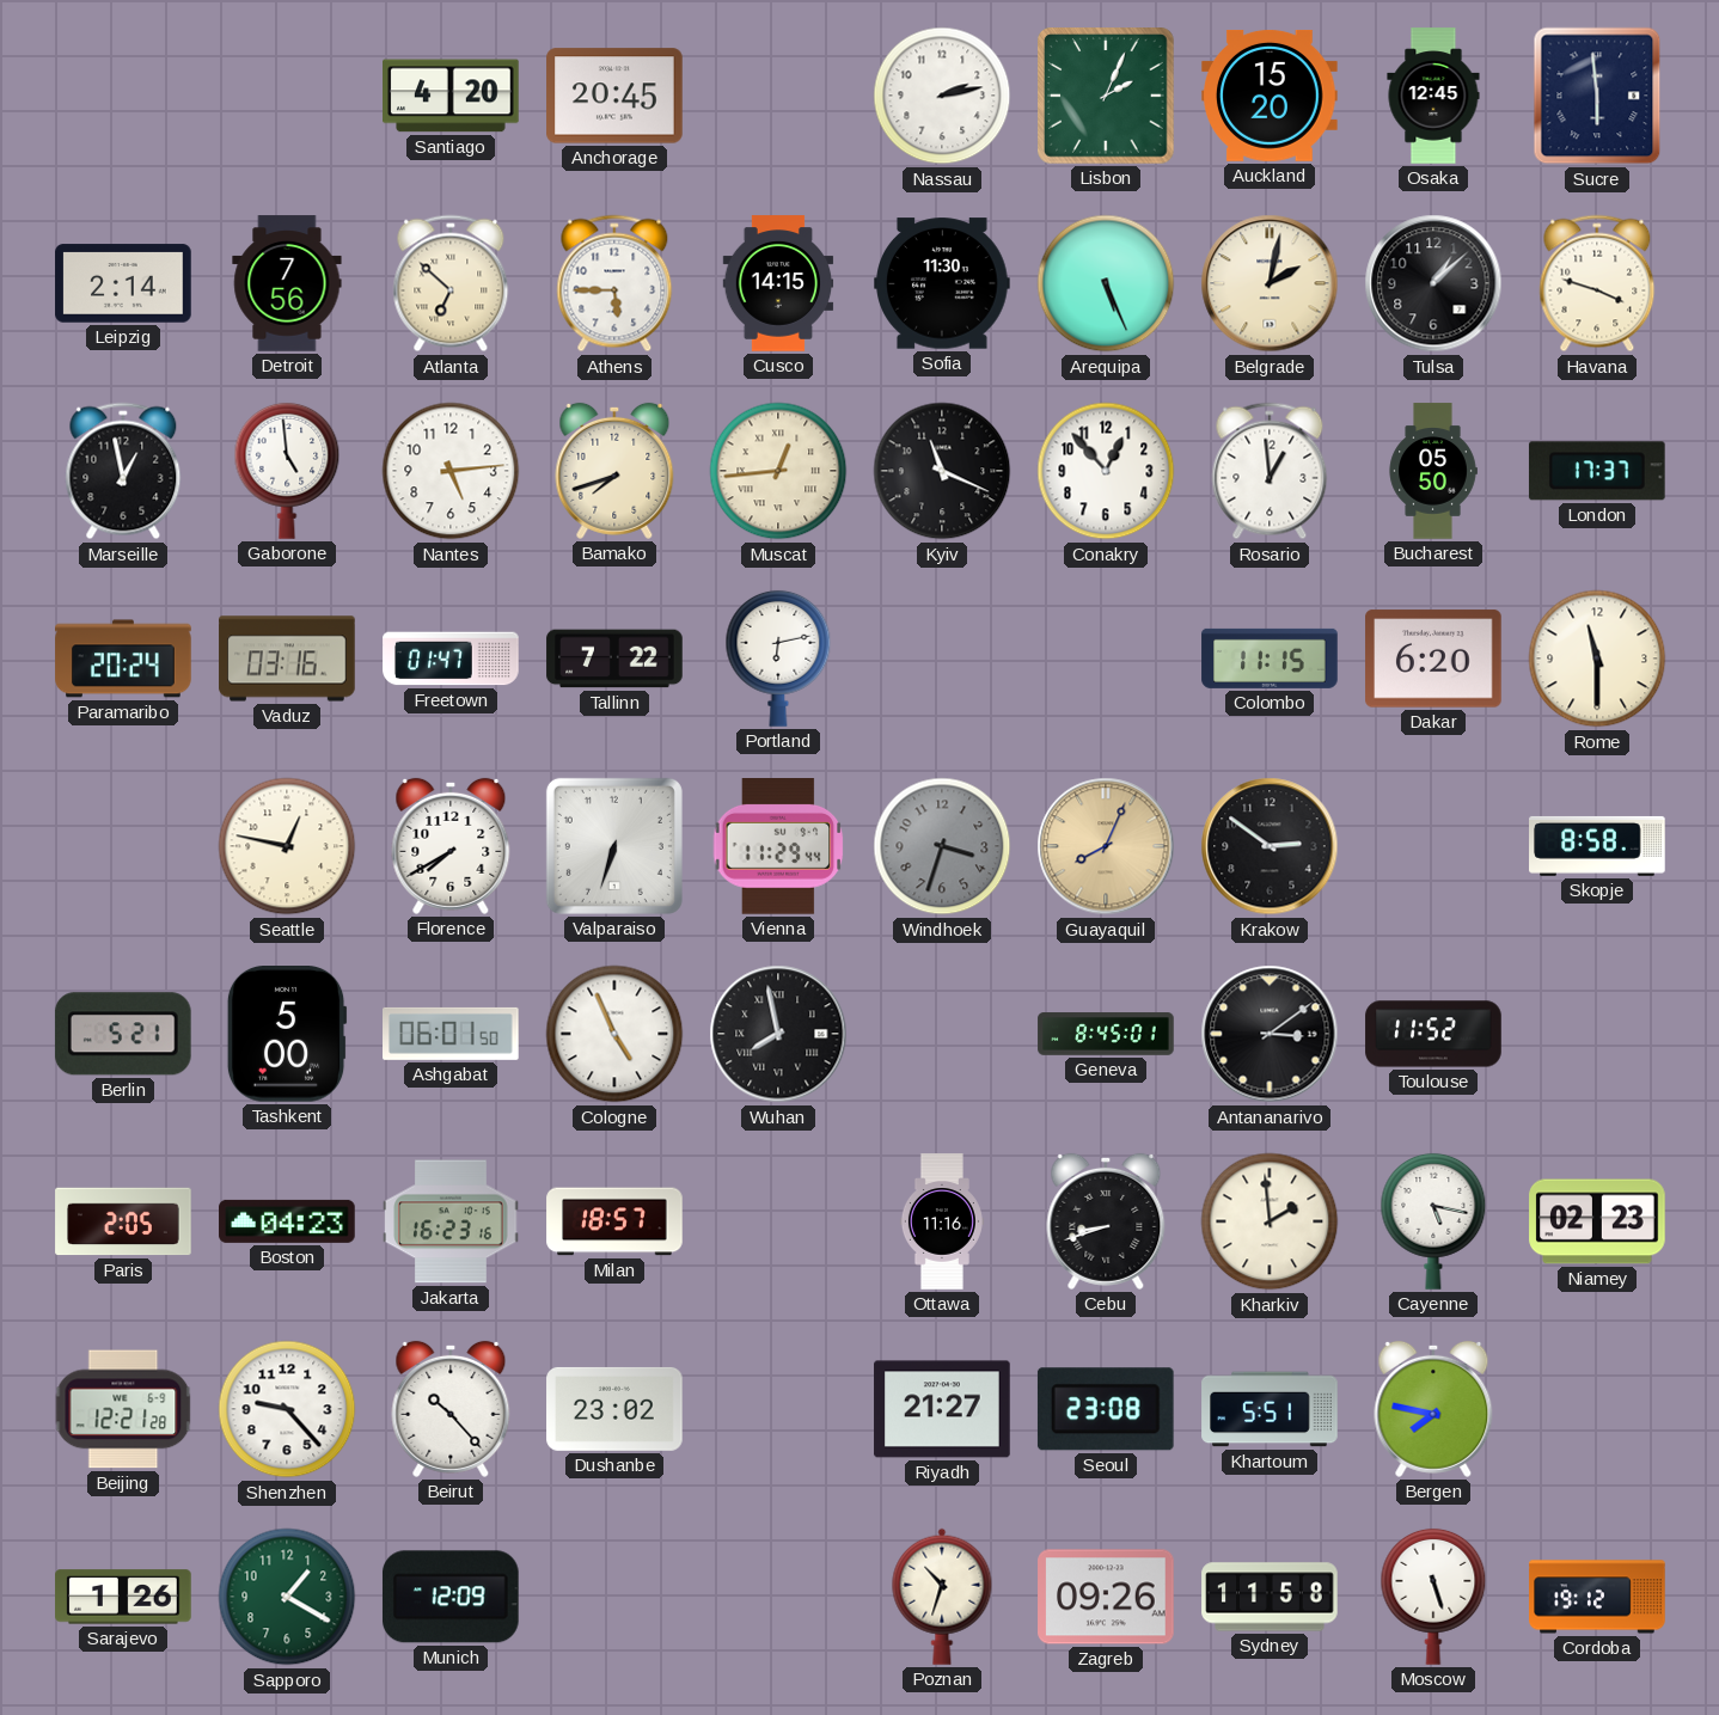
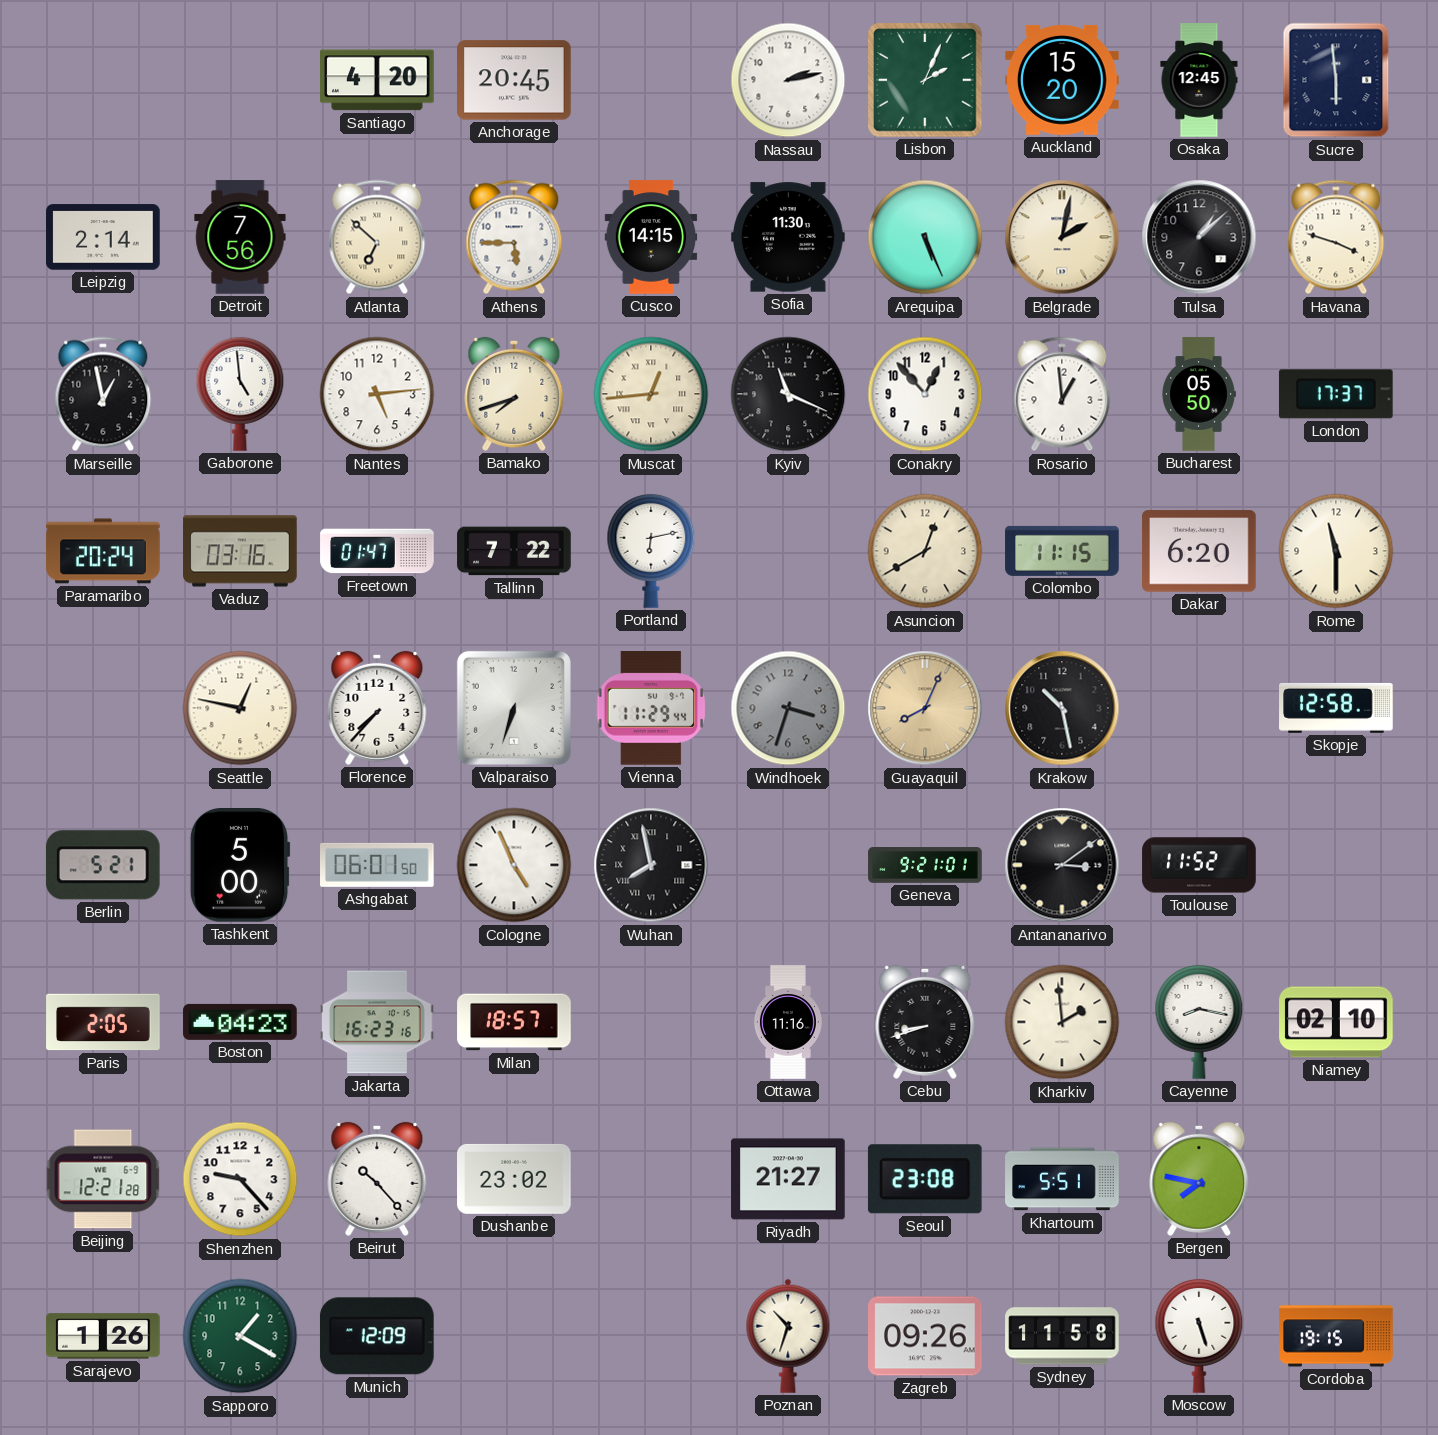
Asuncion: none -> 12:40
Florence: 7:40 -> 7:37
Krakow: 2:51 -> 10:28
Skopje: 8:58 -> 12:58
Geneva: 8:45 -> 9:21
Cayenne: 5:17 -> 8:17
Niamey: 02:23 -> 02:10
Cordoba: 19:12 -> 19:15
